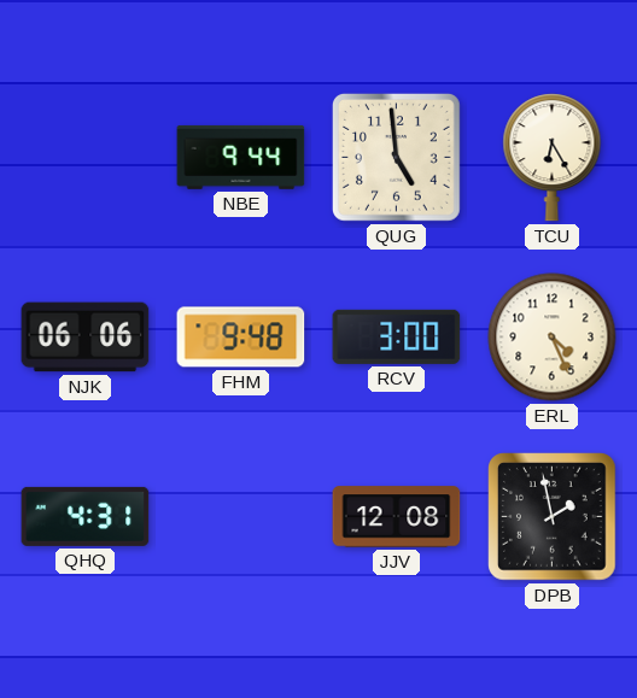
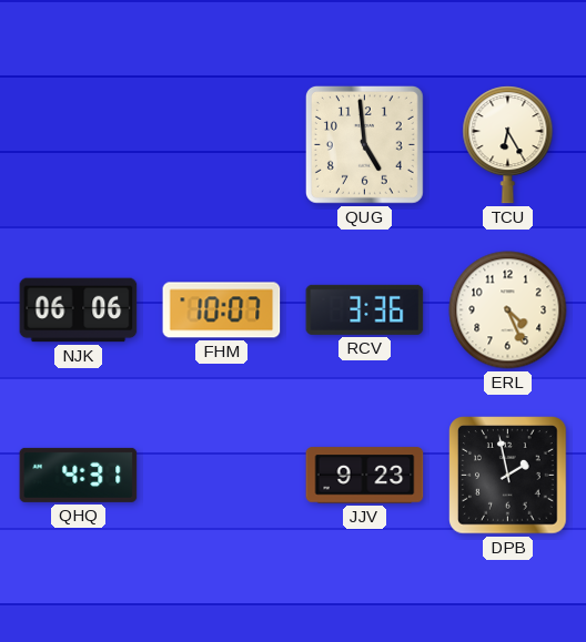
NBE: 9:44 -> none
FHM: 9:48 -> 10:07
RCV: 3:00 -> 3:36
JJV: 12:08 -> 9:23
